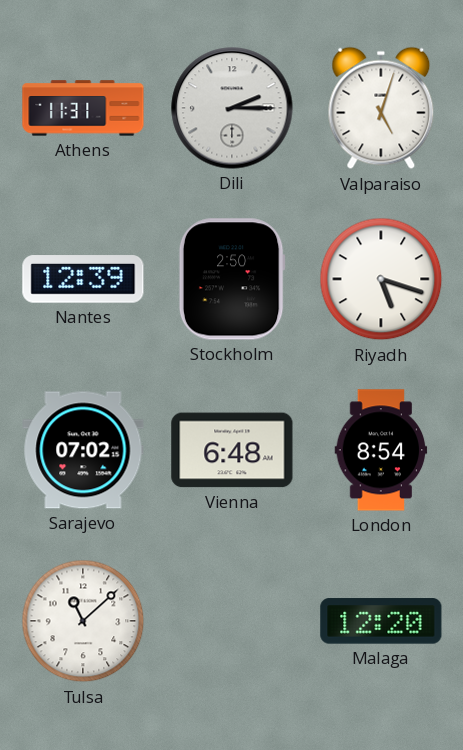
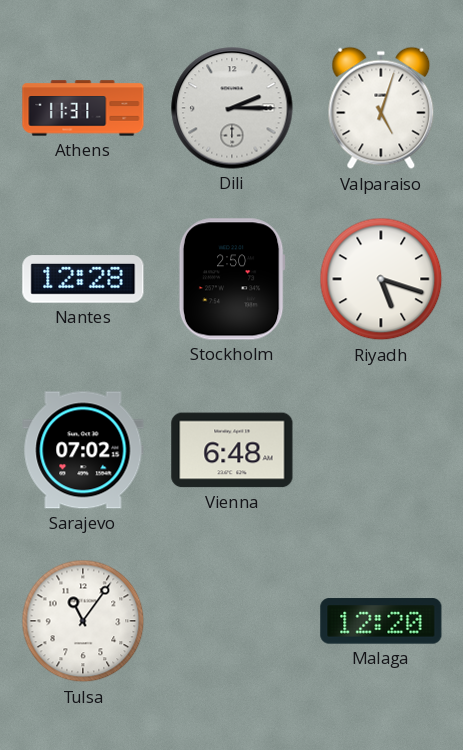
Nantes: 12:39 -> 12:28
London: 8:54 -> none
Tulsa: 11:08 -> 11:06
